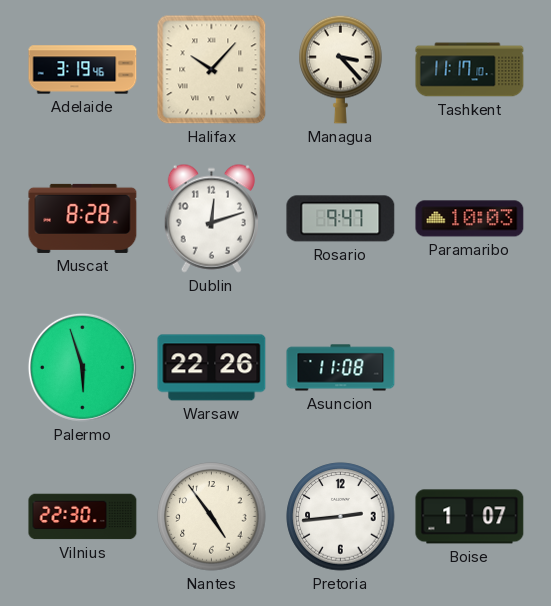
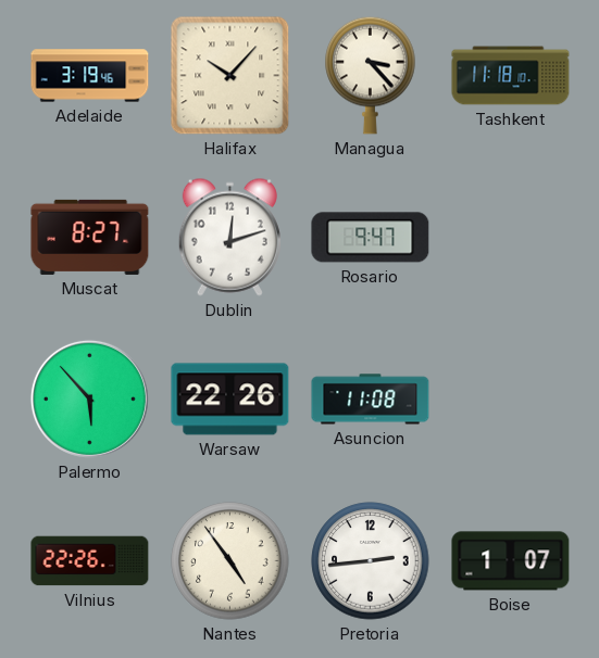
Tashkent: 11:17 -> 11:18
Muscat: 8:28 -> 8:27
Paramaribo: 10:03 -> none
Palermo: 5:57 -> 5:53
Vilnius: 22:30 -> 22:26
